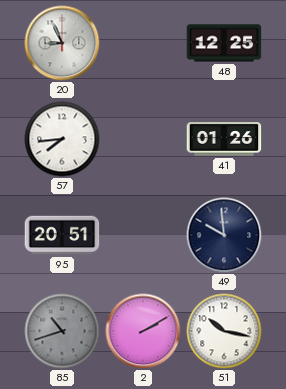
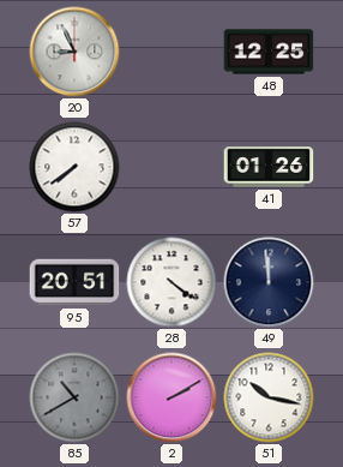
57: 7:44 -> 7:39
28: none -> 4:21
49: 9:59 -> 11:59
85: 10:42 -> 10:40
